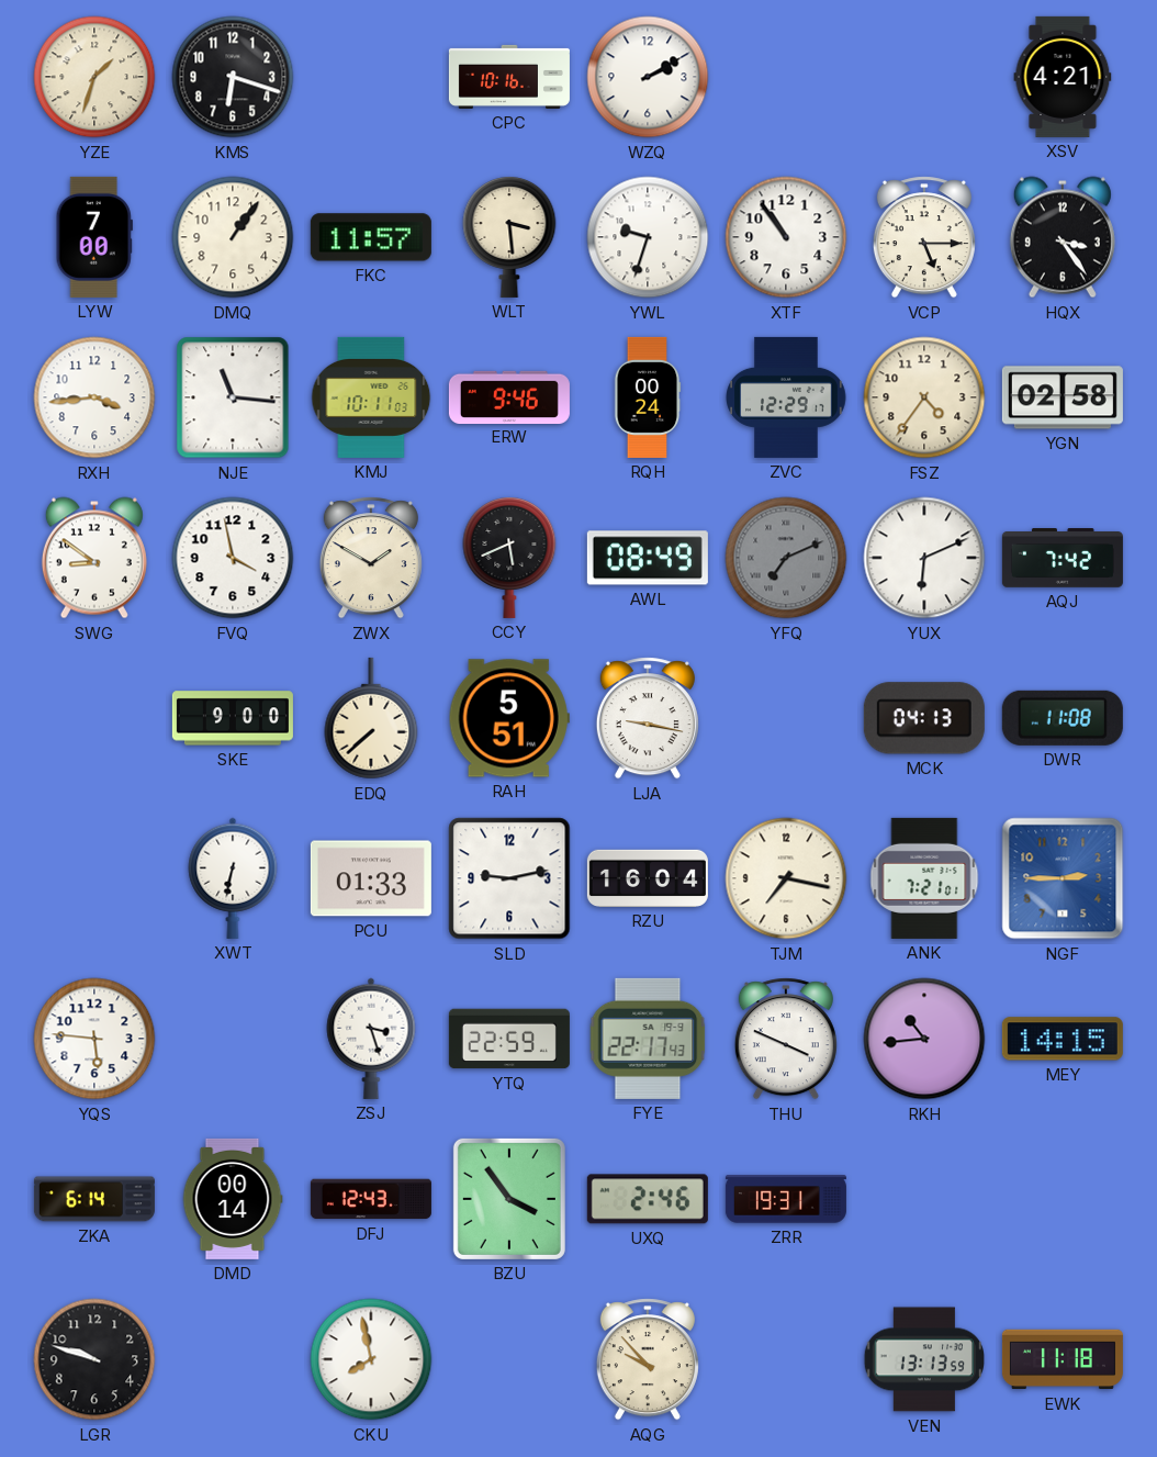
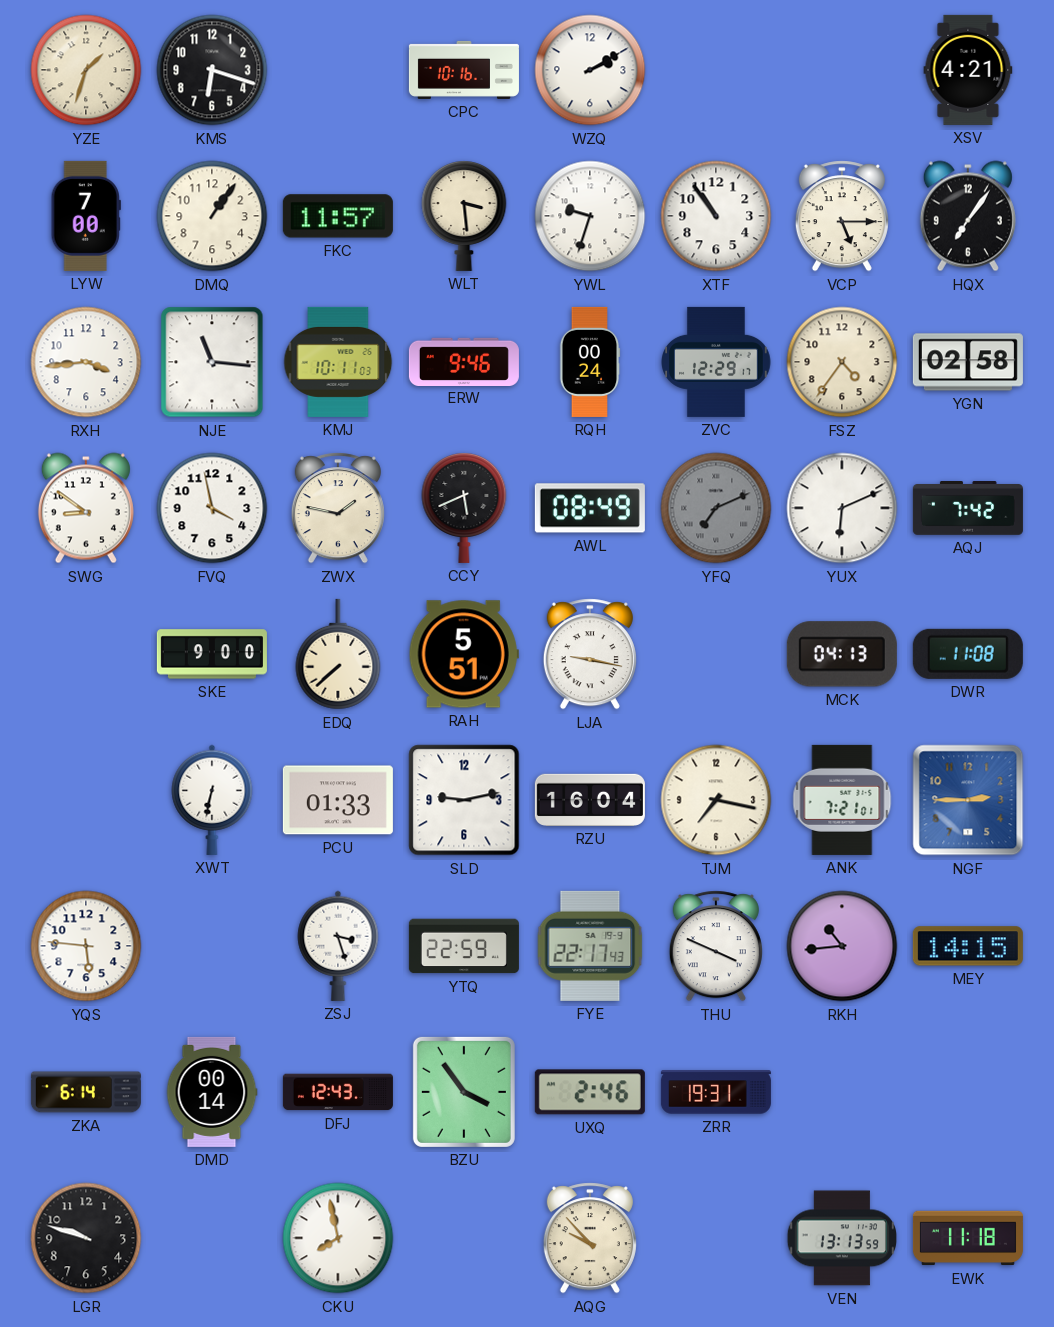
HQX: 3:24 -> 7:06
ZWX: 1:50 -> 1:47
